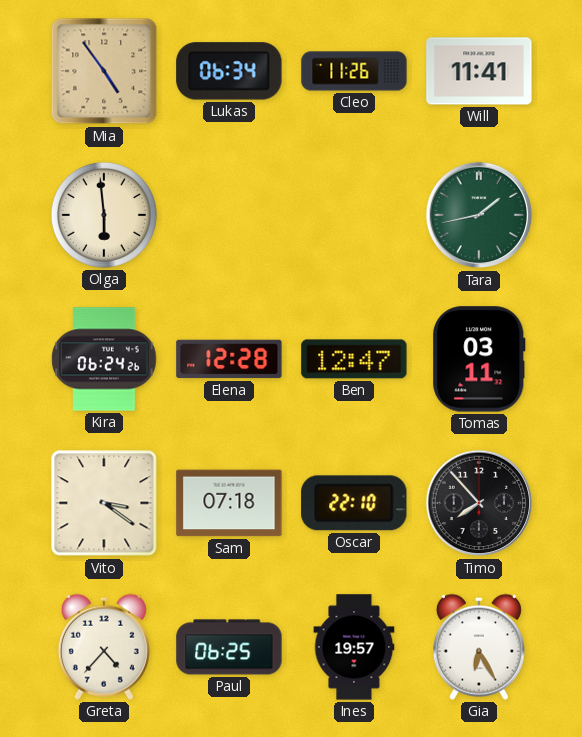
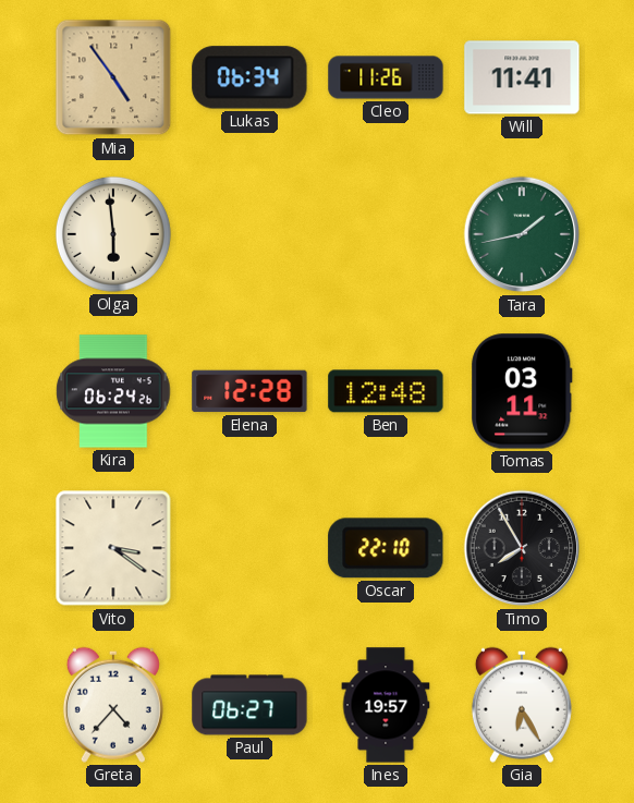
Ben: 12:47 -> 12:48
Sam: 07:18 -> none
Timo: 7:53 -> 7:55
Paul: 06:25 -> 06:27
